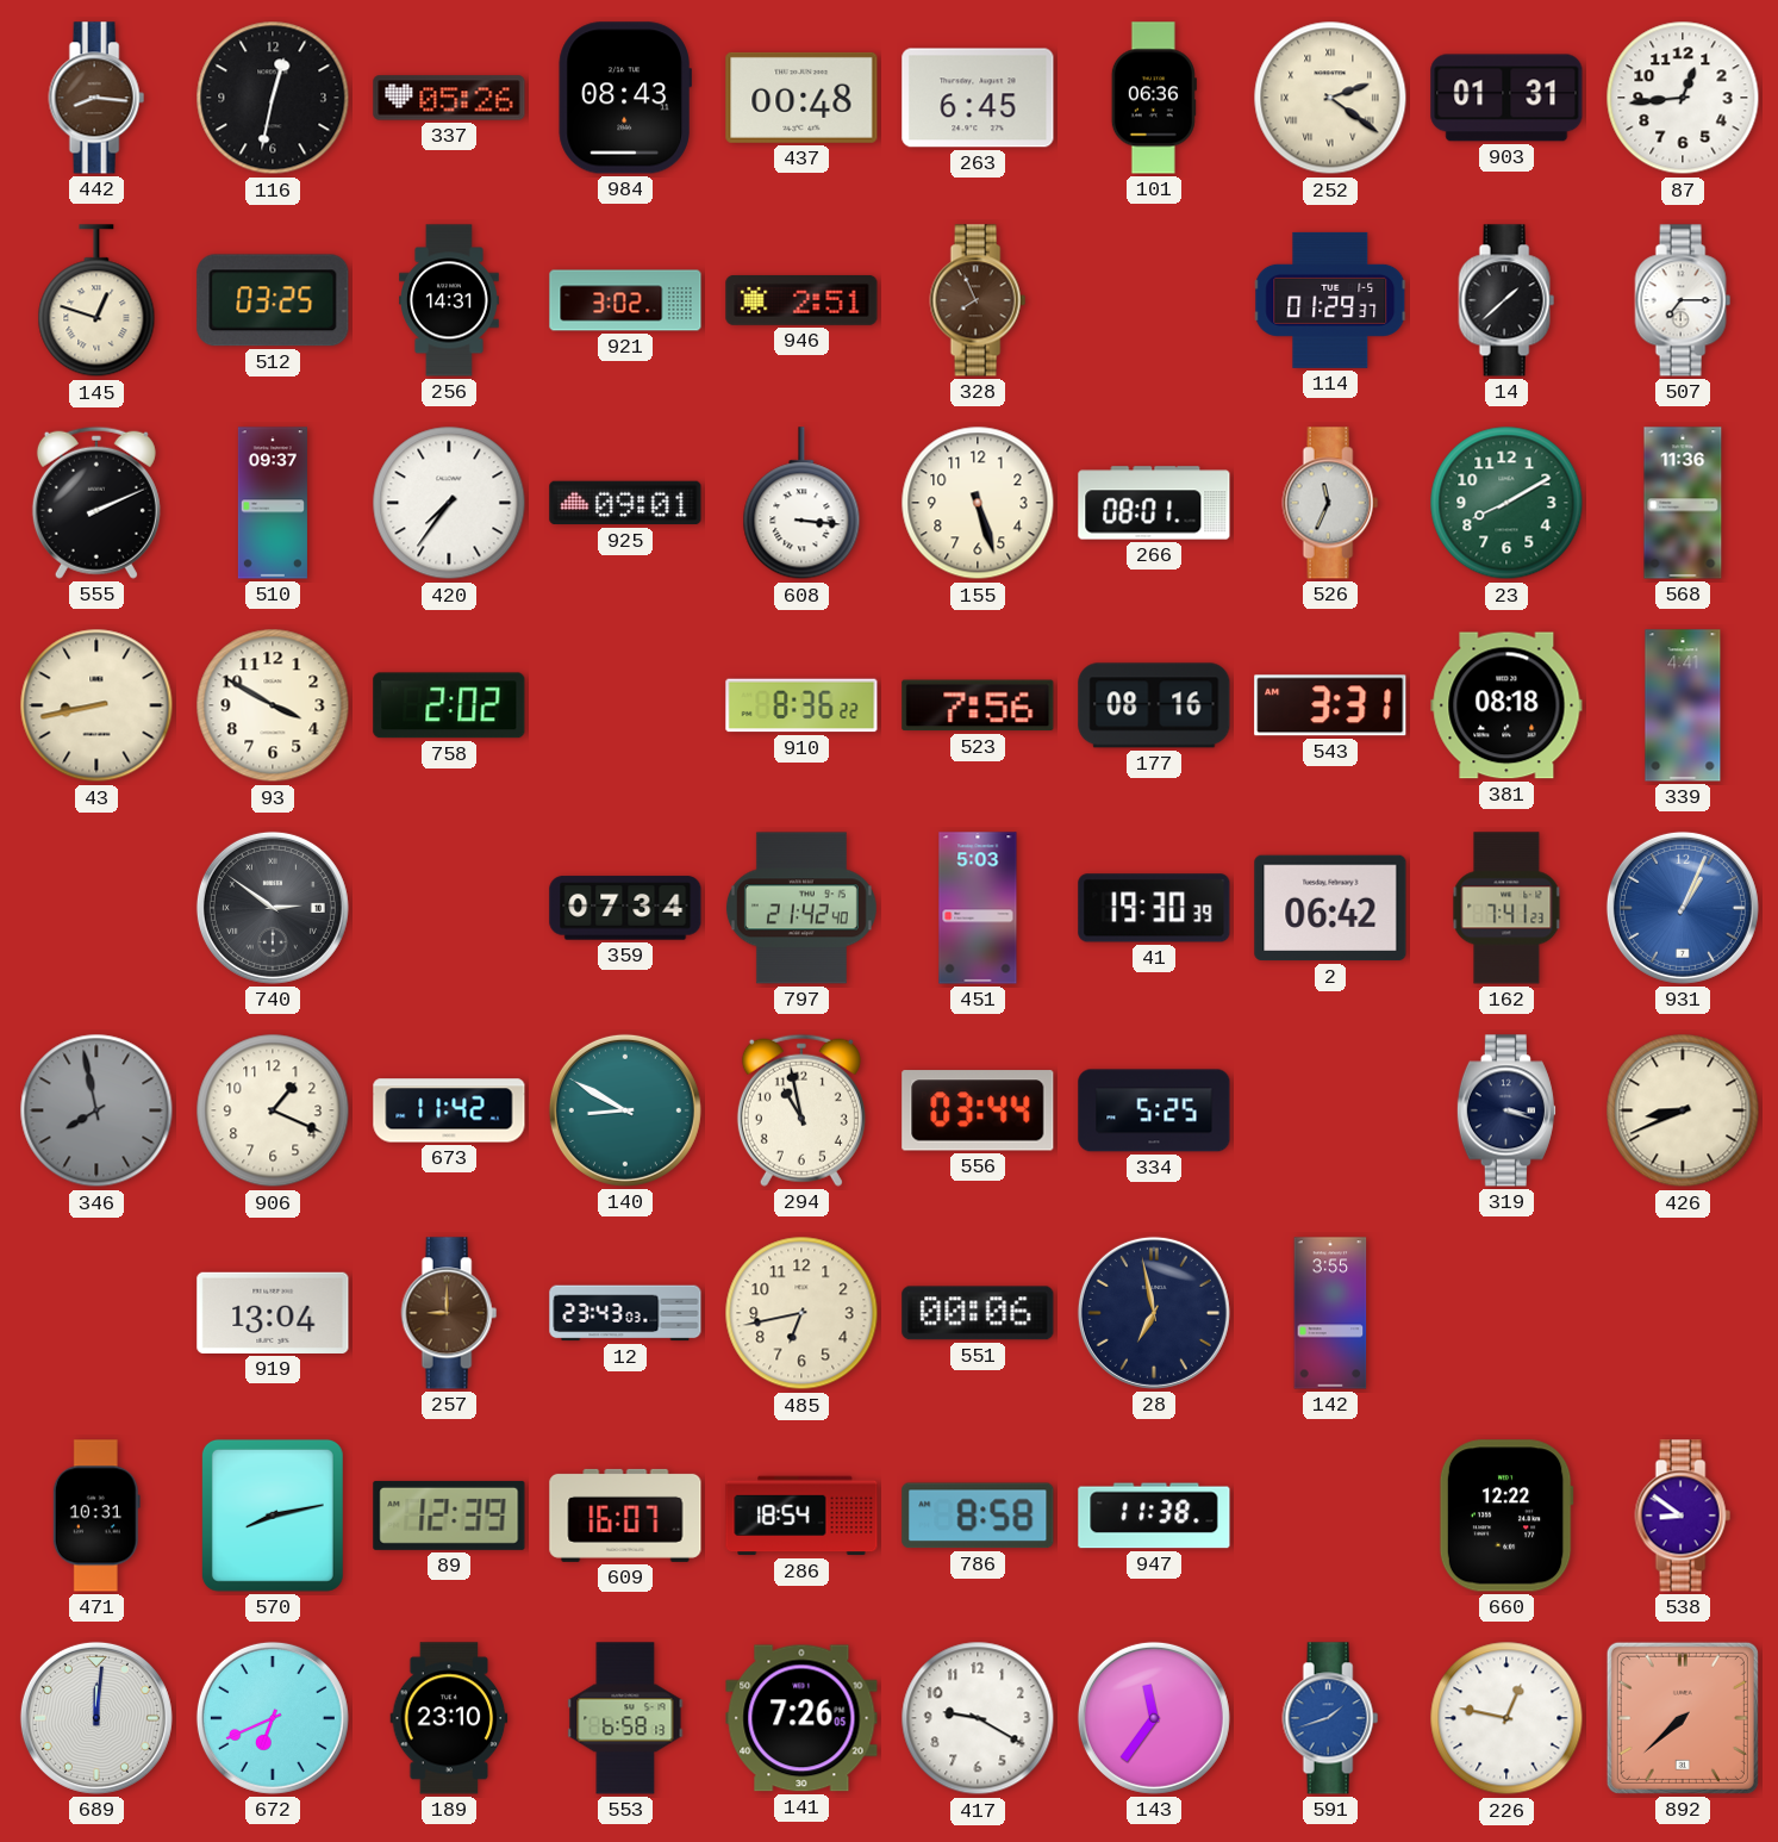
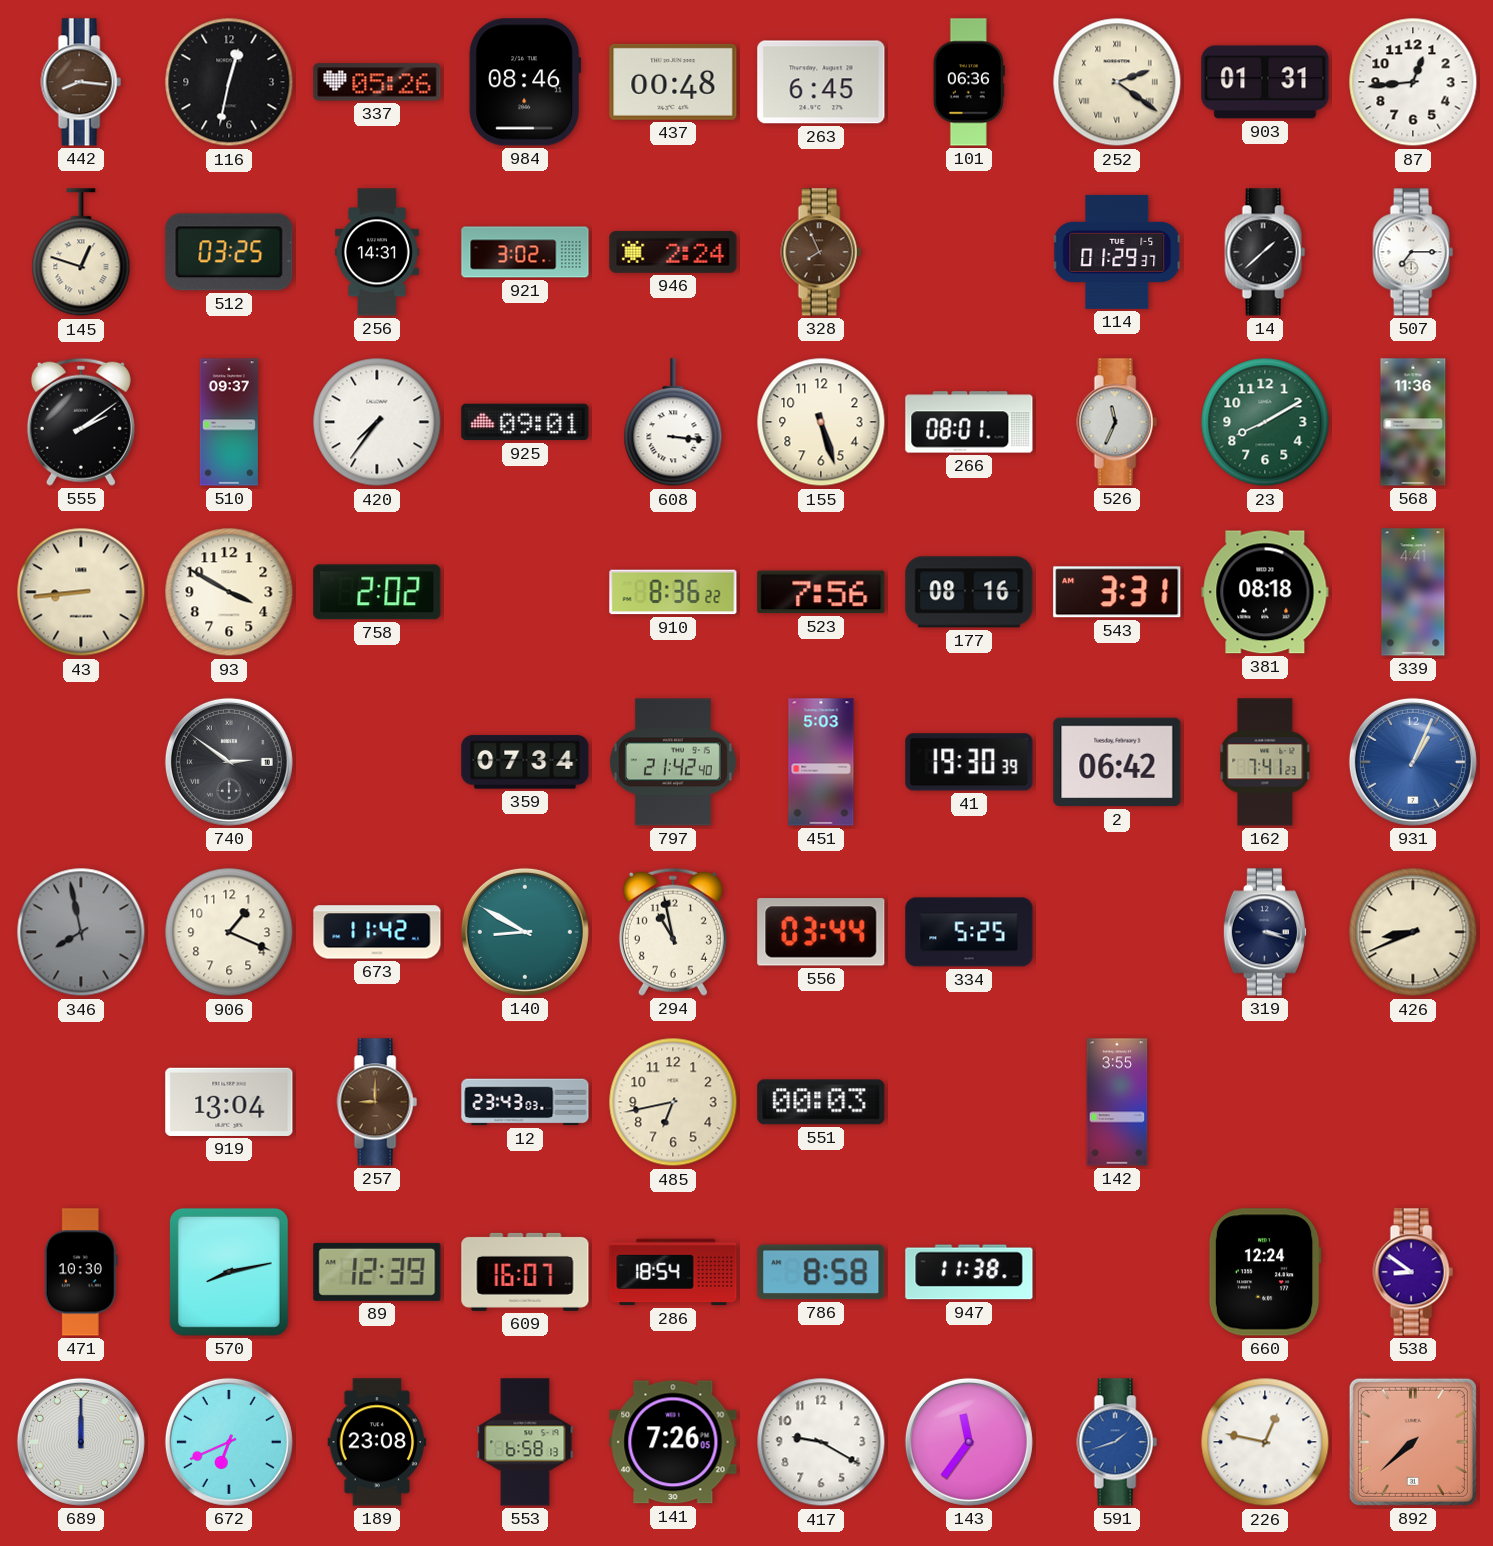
984: 08:43 -> 08:46
946: 2:51 -> 2:24
555: 2:11 -> 2:09
43: 8:43 -> 8:44
551: 00:06 -> 00:03
28: 6:58 -> none
471: 10:31 -> 10:30
660: 12:22 -> 12:24
689: 12:01 -> 12:00
189: 23:10 -> 23:08
